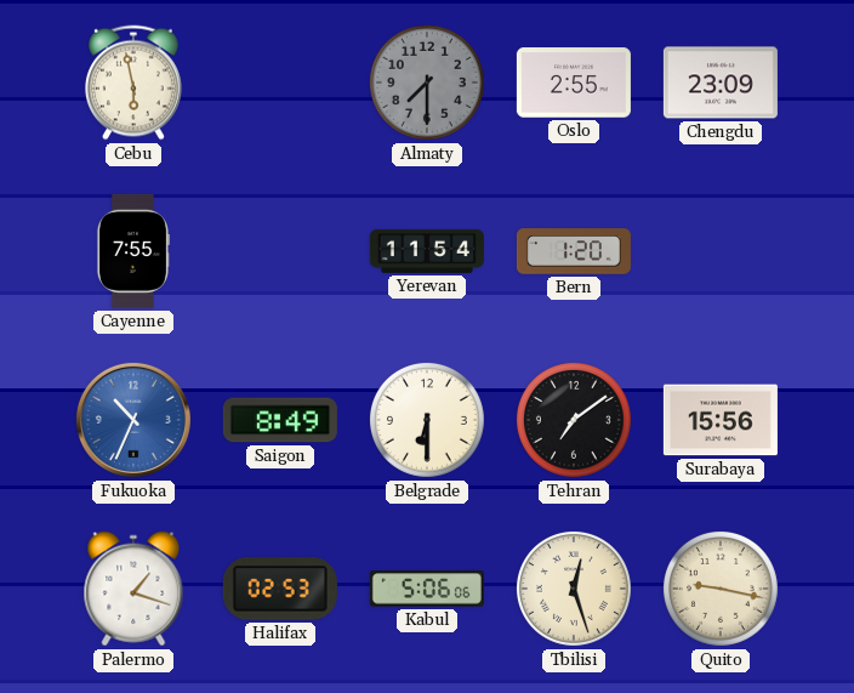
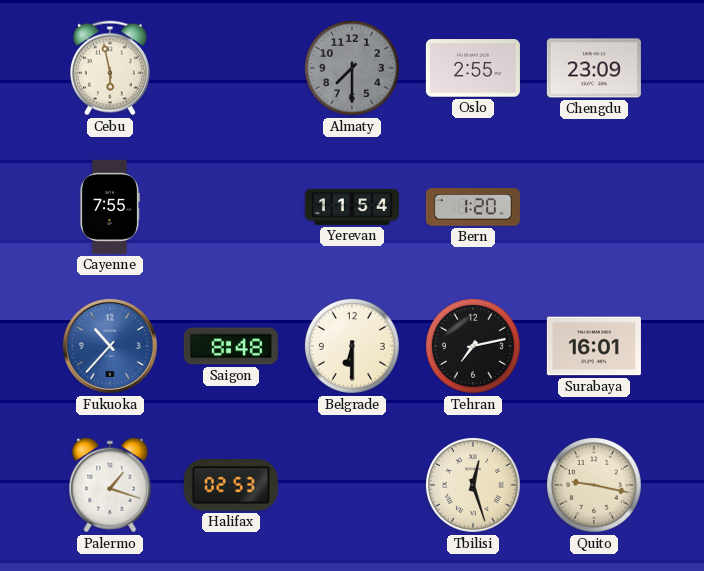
Fukuoka: 10:34 -> 10:37
Saigon: 8:49 -> 8:48
Tehran: 7:09 -> 7:13
Surabaya: 15:56 -> 16:01
Kabul: 5:06 -> none
